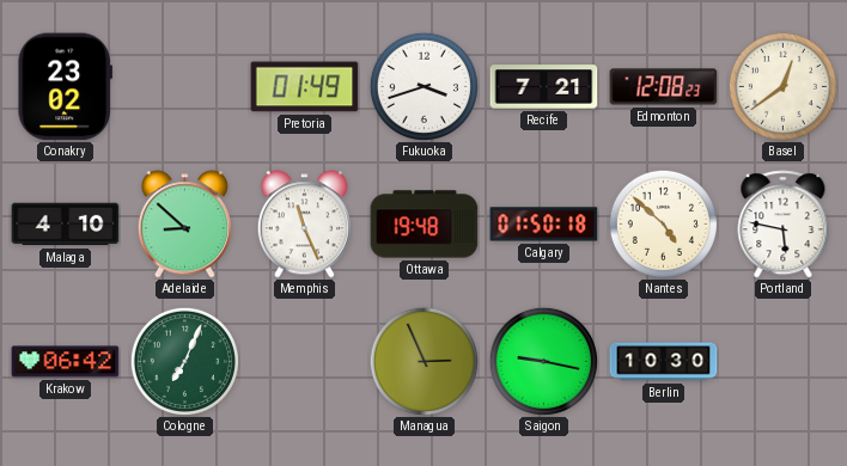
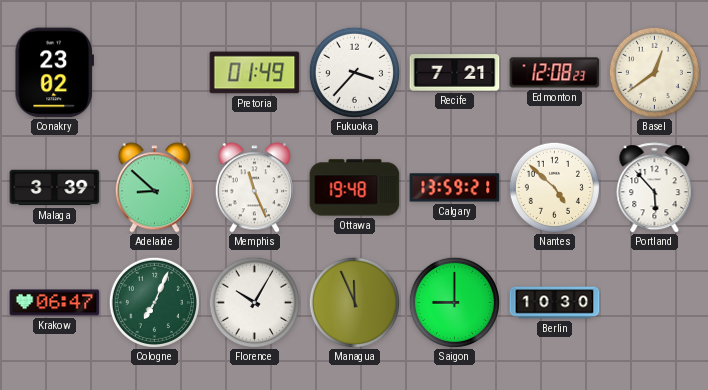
Fukuoka: 3:42 -> 3:37
Malaga: 4:10 -> 3:39
Calgary: 01:50 -> 13:59
Portland: 5:47 -> 5:53
Krakow: 06:42 -> 06:47
Florence: none -> 10:05
Managua: 2:56 -> 11:56
Saigon: 9:17 -> 9:00
